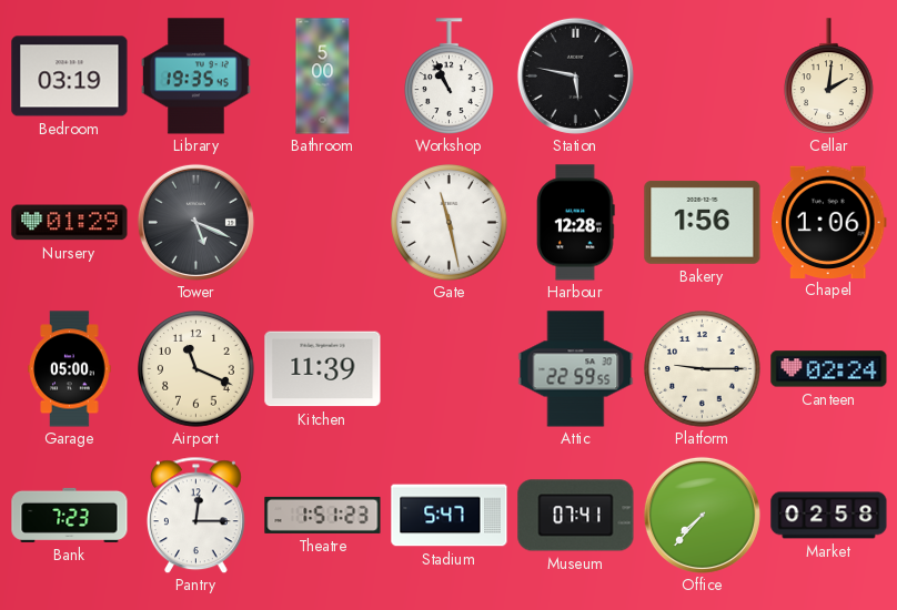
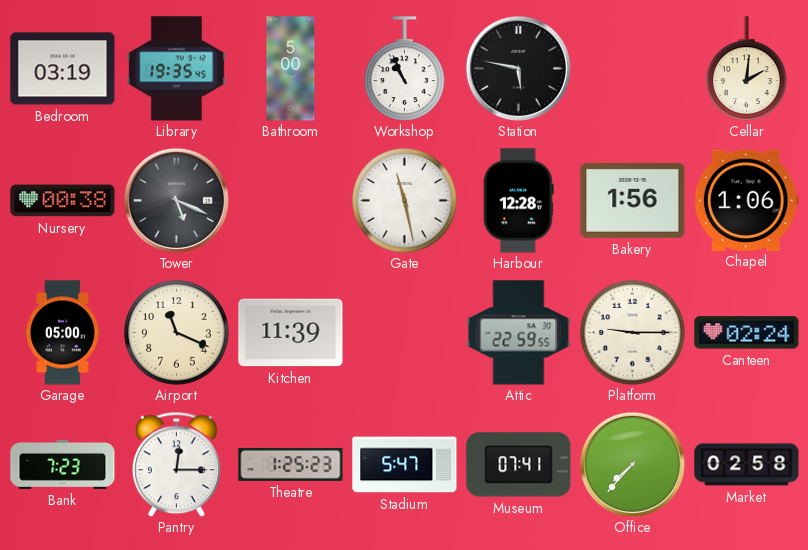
Nursery: 01:29 -> 00:38
Theatre: 1:51 -> 1:25
